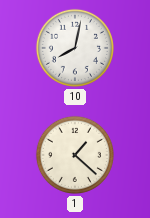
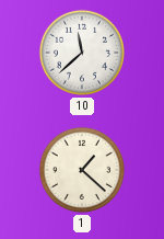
10: 8:02 -> 11:38
